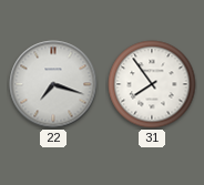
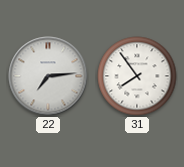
22: 7:18 -> 7:14
